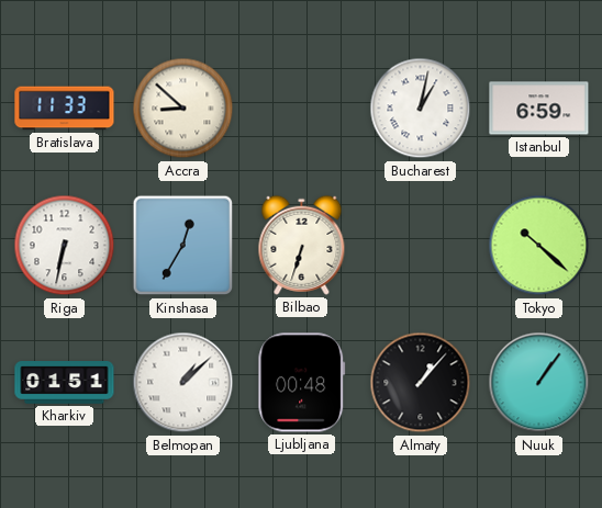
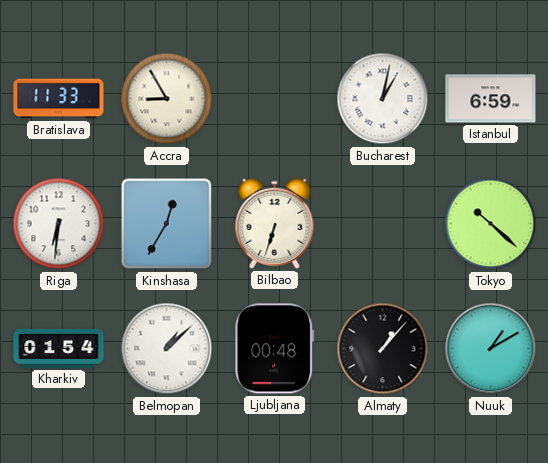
Accra: 8:52 -> 8:55
Riga: 6:32 -> 6:31
Kharkiv: 01:51 -> 01:54
Nuuk: 1:06 -> 1:10
